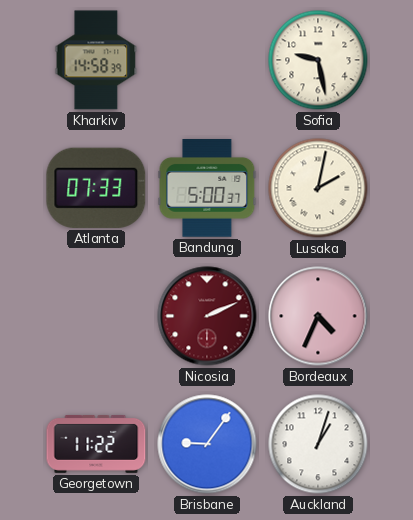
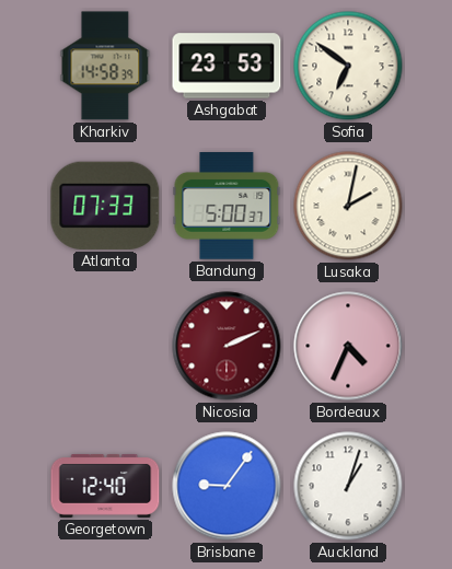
Ashgabat: none -> 23:53
Sofia: 9:28 -> 6:51
Georgetown: 11:22 -> 12:40
